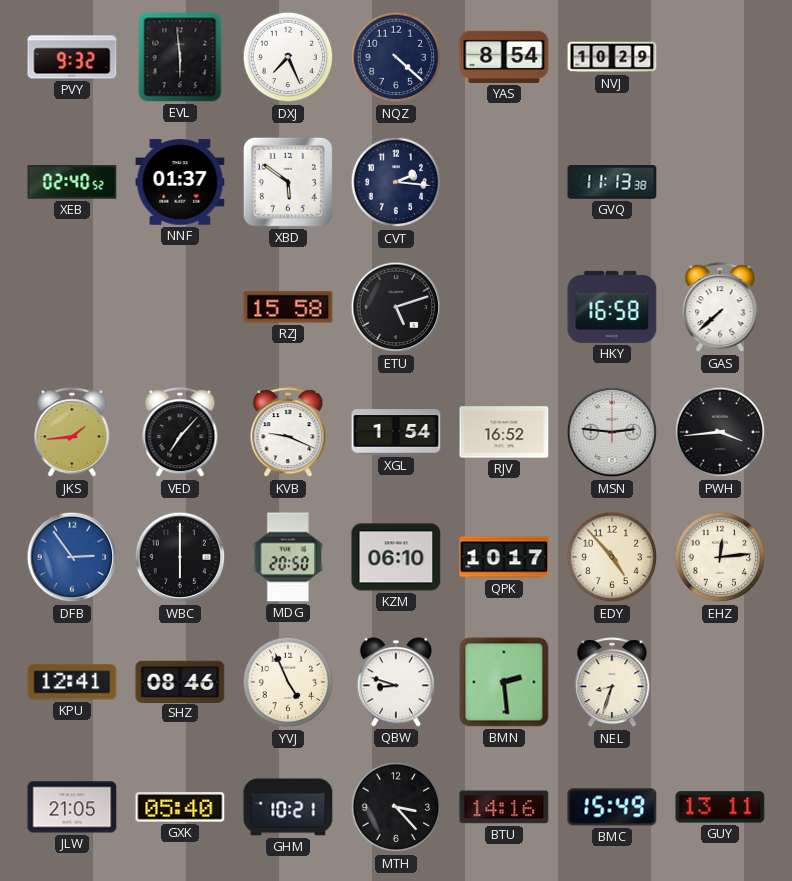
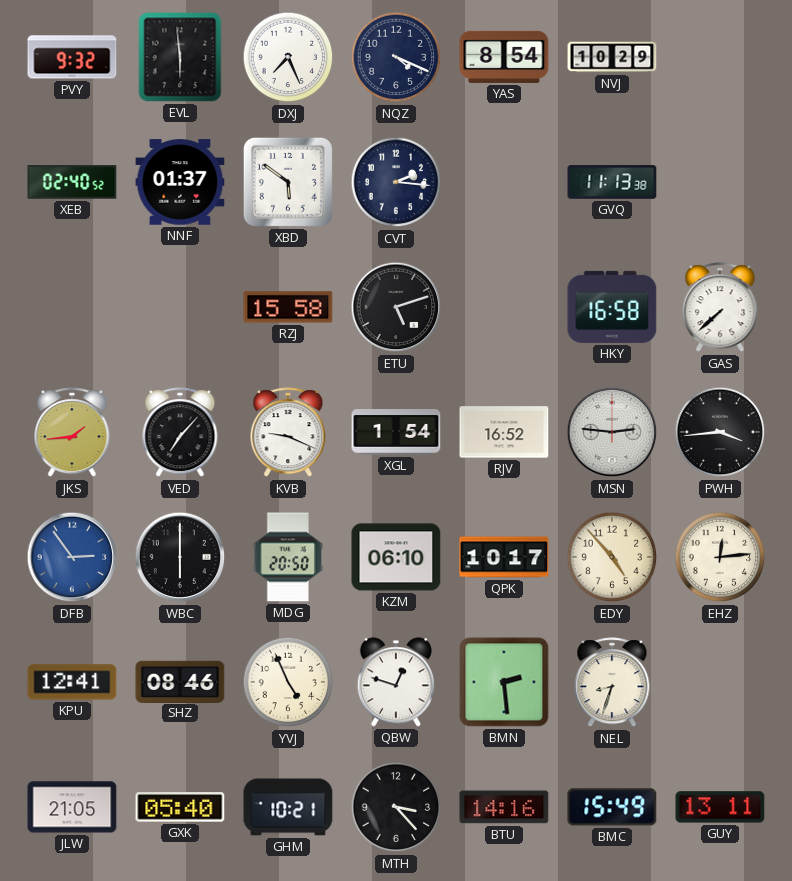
NQZ: 4:22 -> 4:19
QBW: 8:48 -> 12:48
